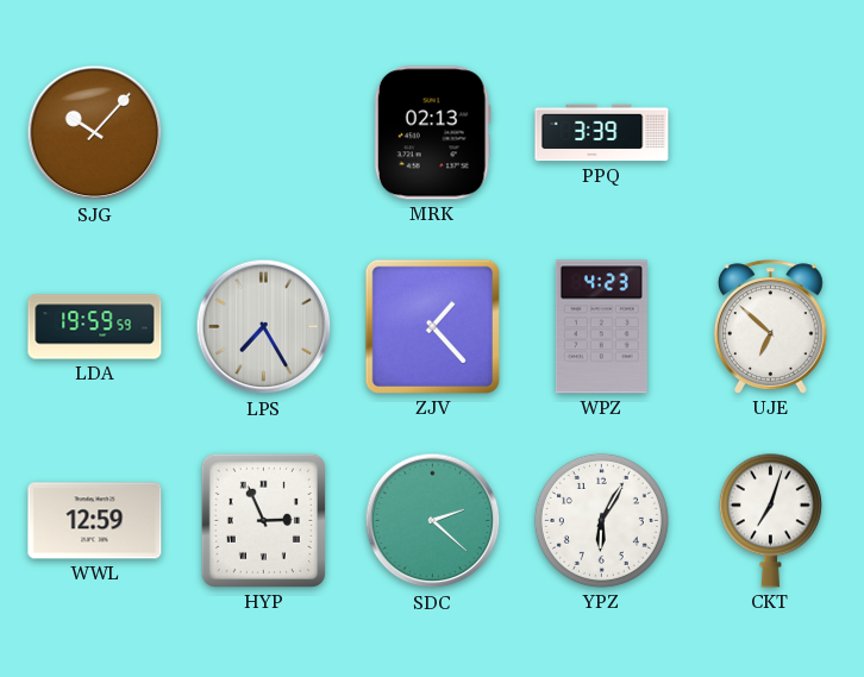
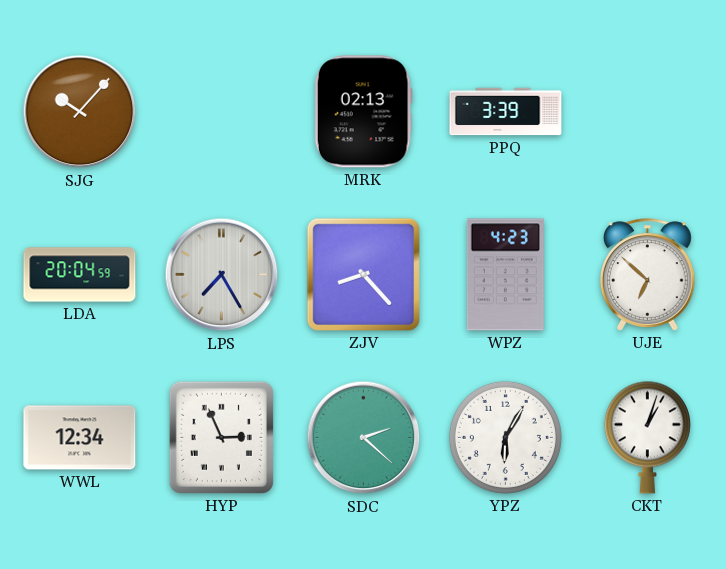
LDA: 19:59 -> 20:04
ZJV: 1:23 -> 8:23
WWL: 12:59 -> 12:34
CKT: 7:03 -> 1:03
